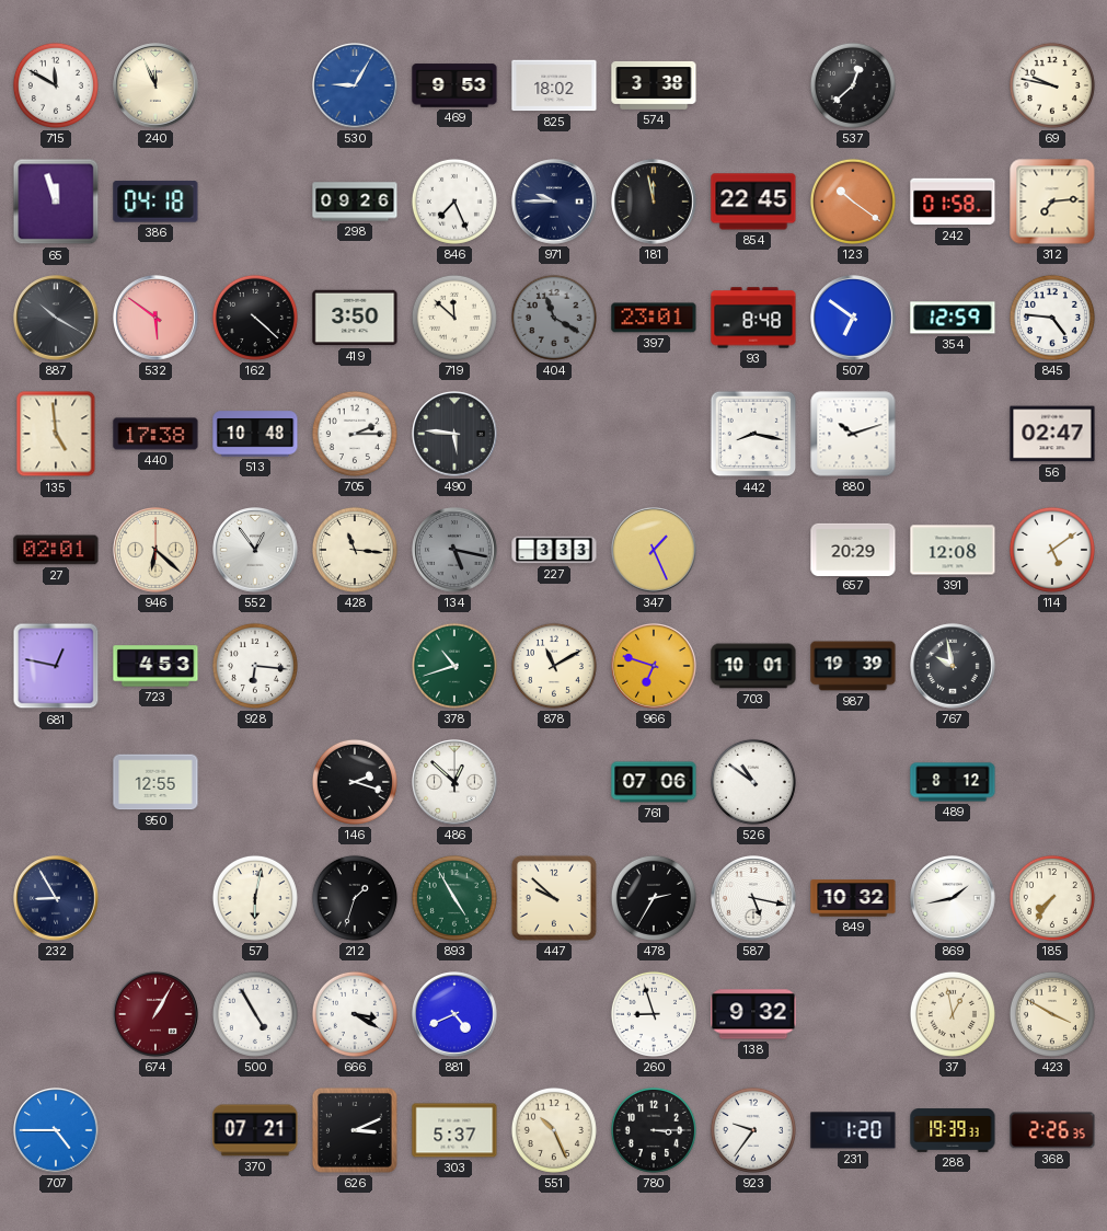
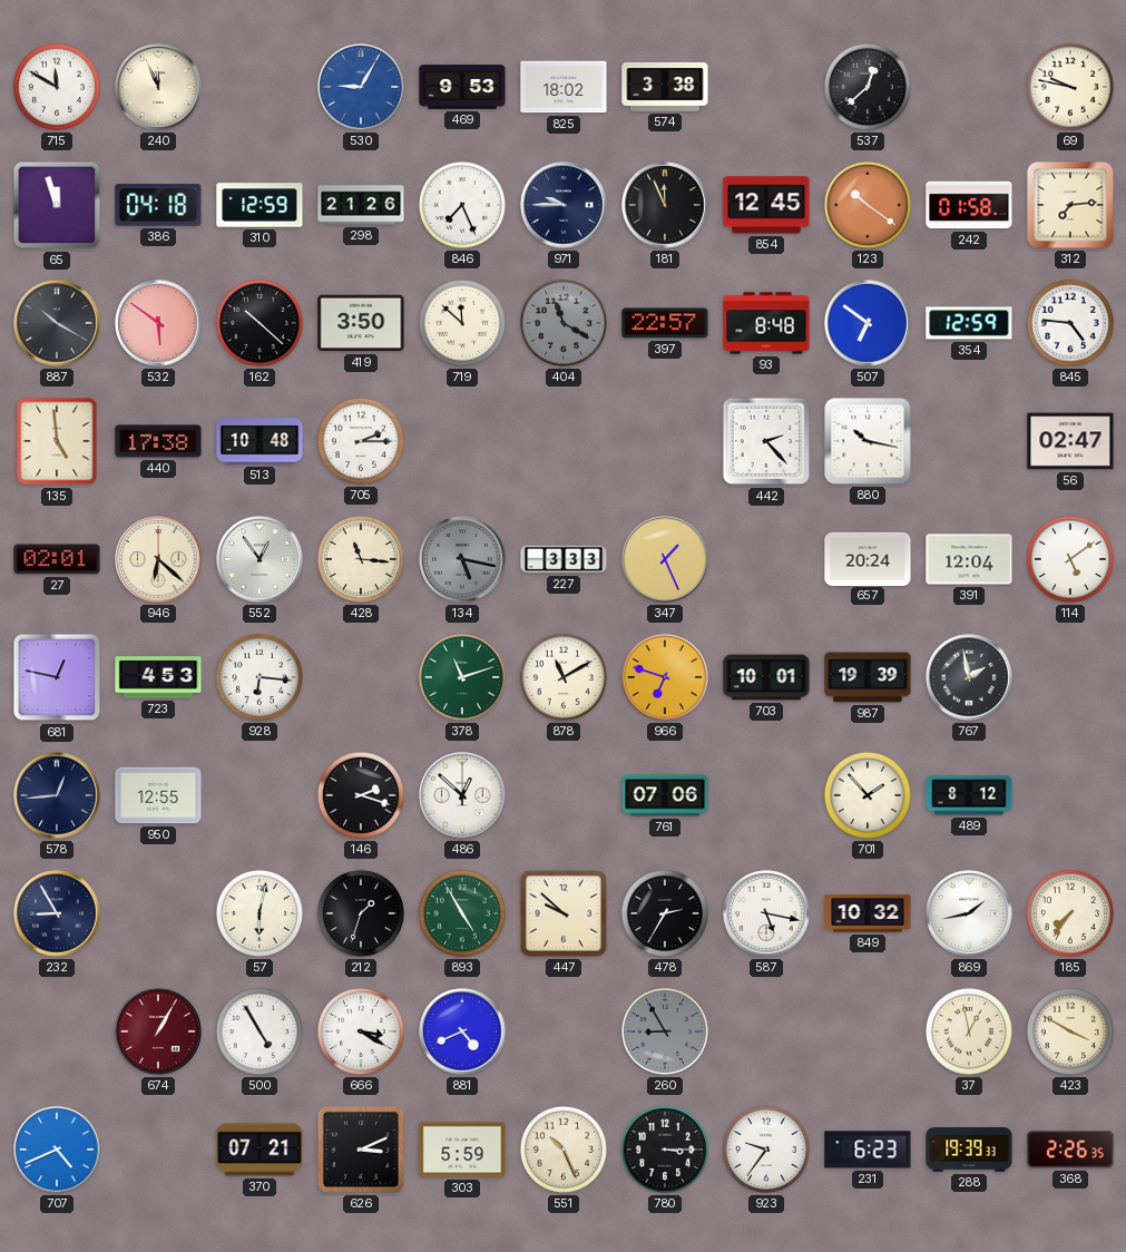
310: none -> 12:59
298: 09:26 -> 21:26
181: 11:58 -> 11:56
854: 22:45 -> 12:45
162: 4:22 -> 10:22
397: 23:01 -> 22:57
490: 5:46 -> none
442: 8:17 -> 2:23
880: 10:12 -> 10:17
657: 20:29 -> 20:24
391: 12:08 -> 12:04
378: 10:42 -> 11:12
767: 9:58 -> 1:58
578: none -> 12:44
526: 10:51 -> none
701: none -> 1:53
260: 8:57 -> 8:55
260 dial: white -> grey
138: 9:32 -> none
707: 4:45 -> 4:41
303: 5:37 -> 5:59
231: 1:20 -> 6:23
